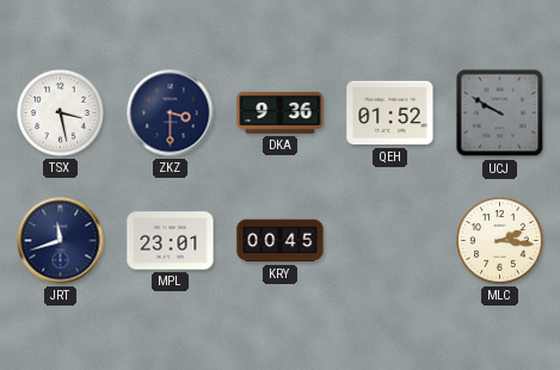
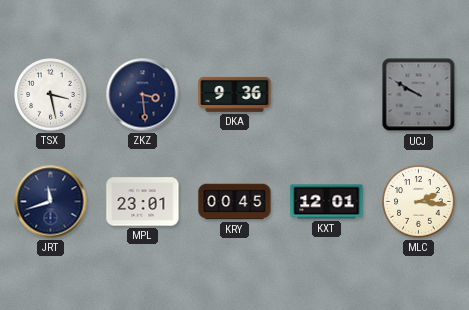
ZKZ: 3:30 -> 3:29
QEH: 01:52 -> none
KXT: none -> 12:01
